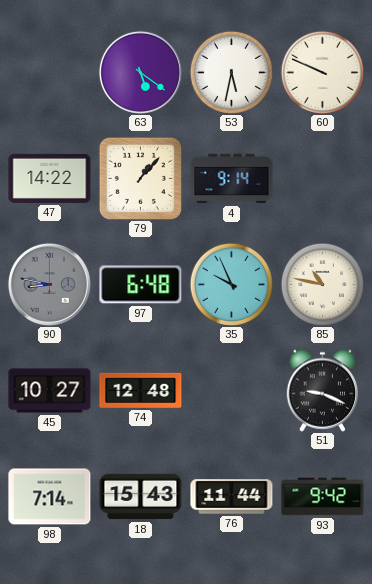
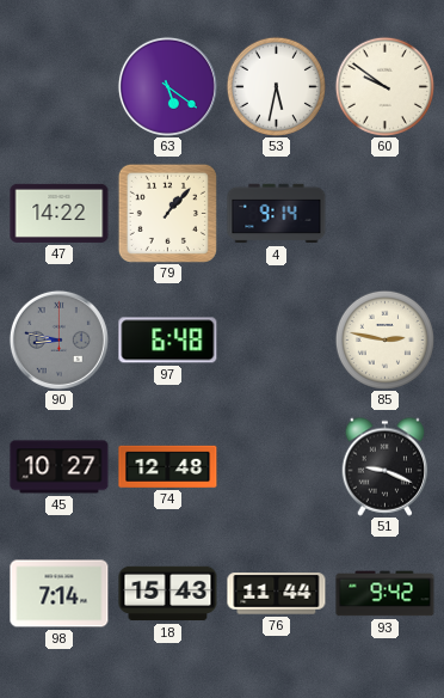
60: 9:49 -> 9:51
35: 9:56 -> none
85: 10:47 -> 2:47
